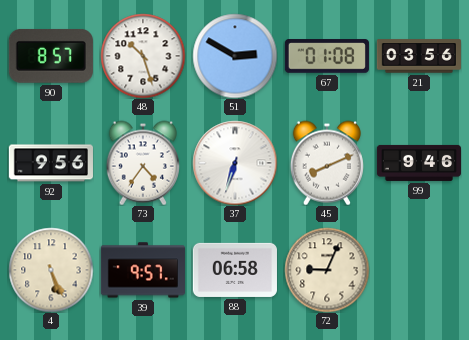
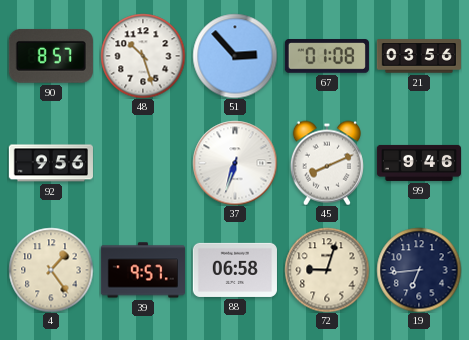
51: 2:50 -> 2:53
73: 4:36 -> none
4: 5:26 -> 1:24
72: 9:04 -> 9:03
19: none -> 6:44
